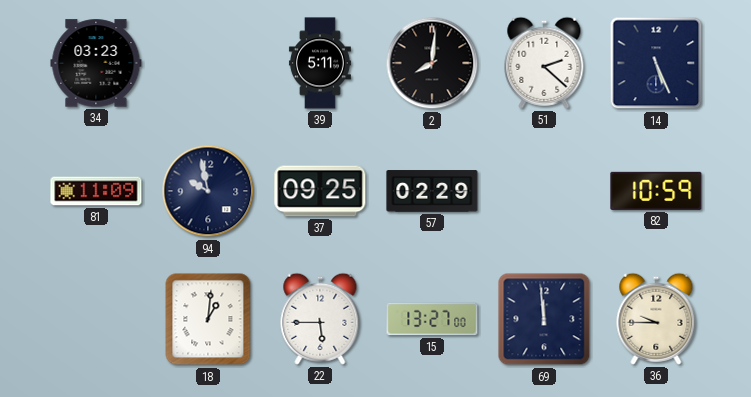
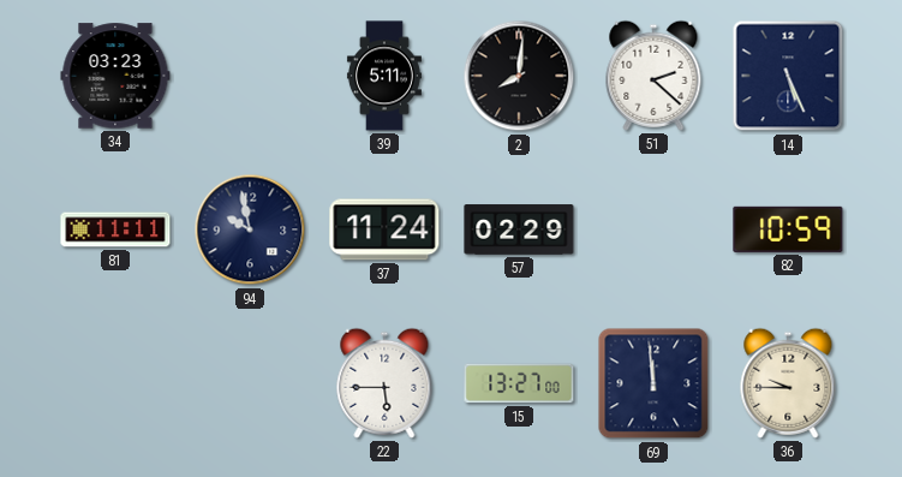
81: 11:09 -> 11:11
37: 09:25 -> 11:24
18: 1:01 -> none
